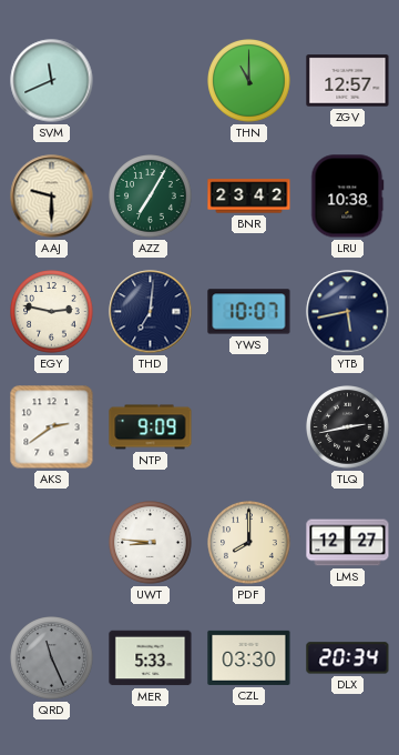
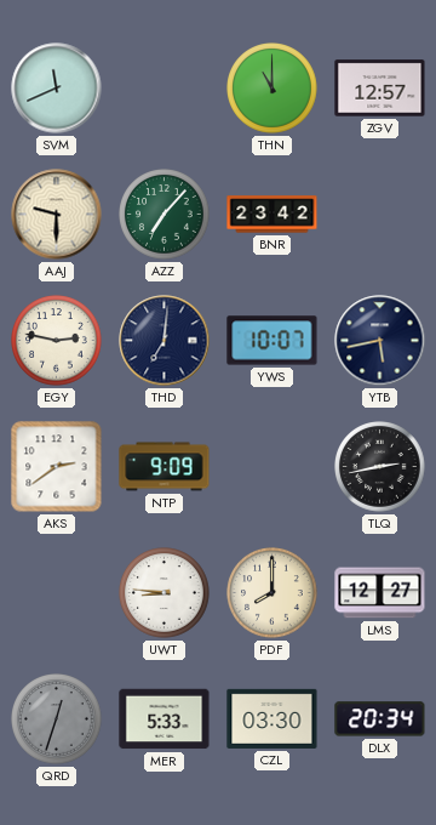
AZZ: 7:05 -> 7:07
LRU: 10:38 -> none
QRD: 11:26 -> 12:33
